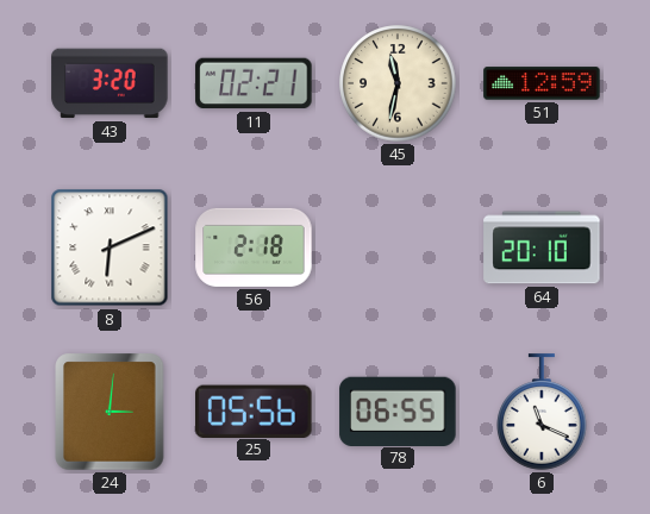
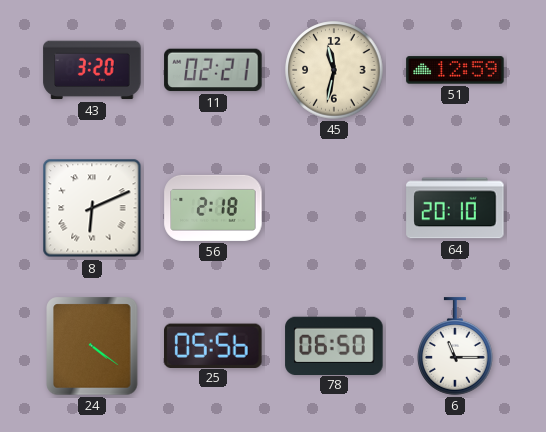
24: 3:01 -> 4:21
78: 06:55 -> 06:50
6: 11:19 -> 11:15
